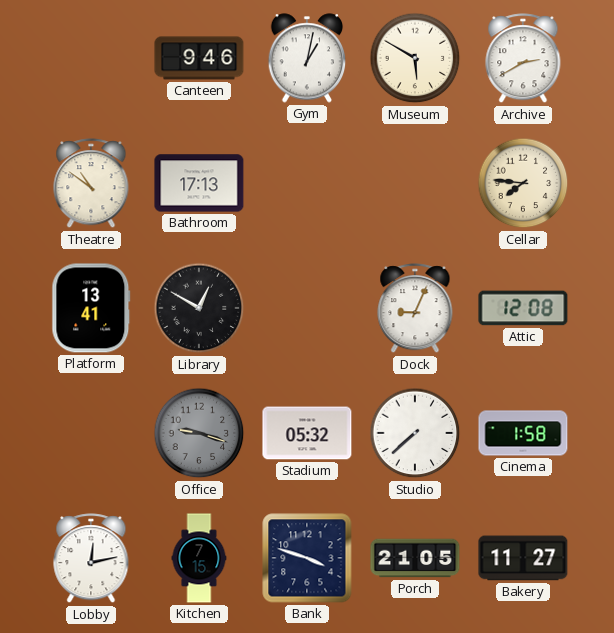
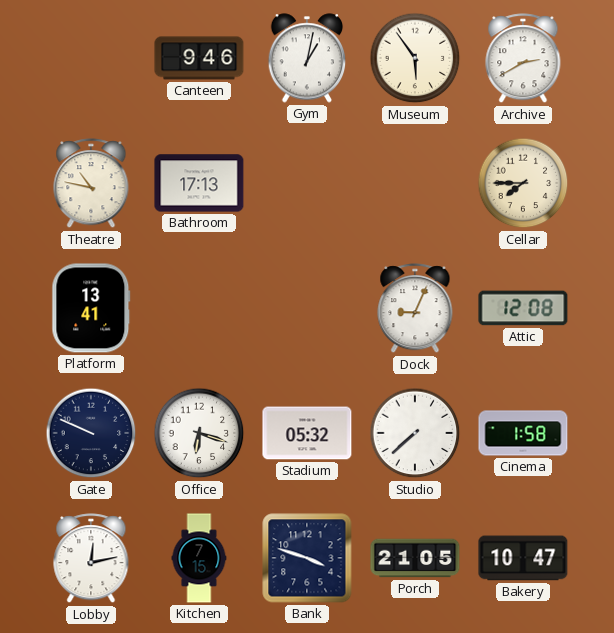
Museum: 5:50 -> 5:54
Theatre: 10:51 -> 10:47
Cellar: 7:46 -> 7:45
Library: 12:50 -> none
Gate: none -> 9:49
Office: 9:18 -> 6:18
Office dial: grey -> white
Bakery: 11:27 -> 10:47
